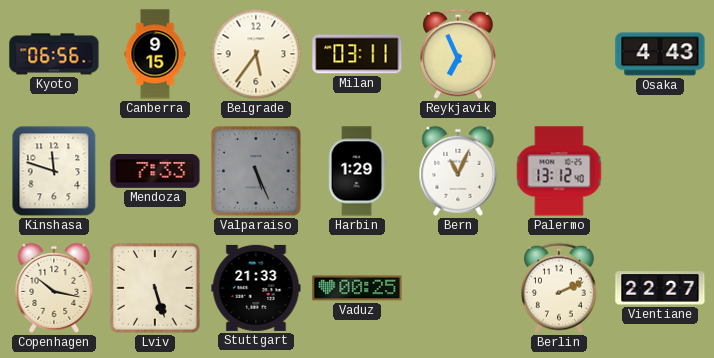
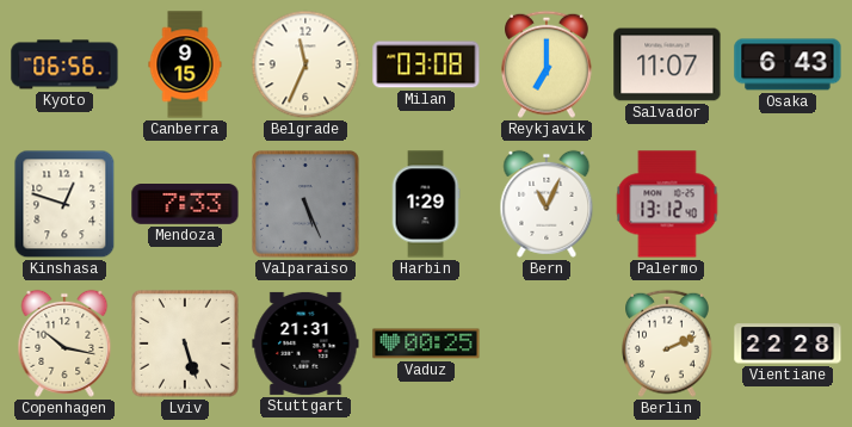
Belgrade: 5:36 -> 11:34
Milan: 03:11 -> 03:08
Reykjavik: 6:56 -> 7:00
Salvador: none -> 11:07
Osaka: 4:43 -> 6:43
Kinshasa: 11:48 -> 12:48
Stuttgart: 21:33 -> 21:31
Vientiane: 22:27 -> 22:28
